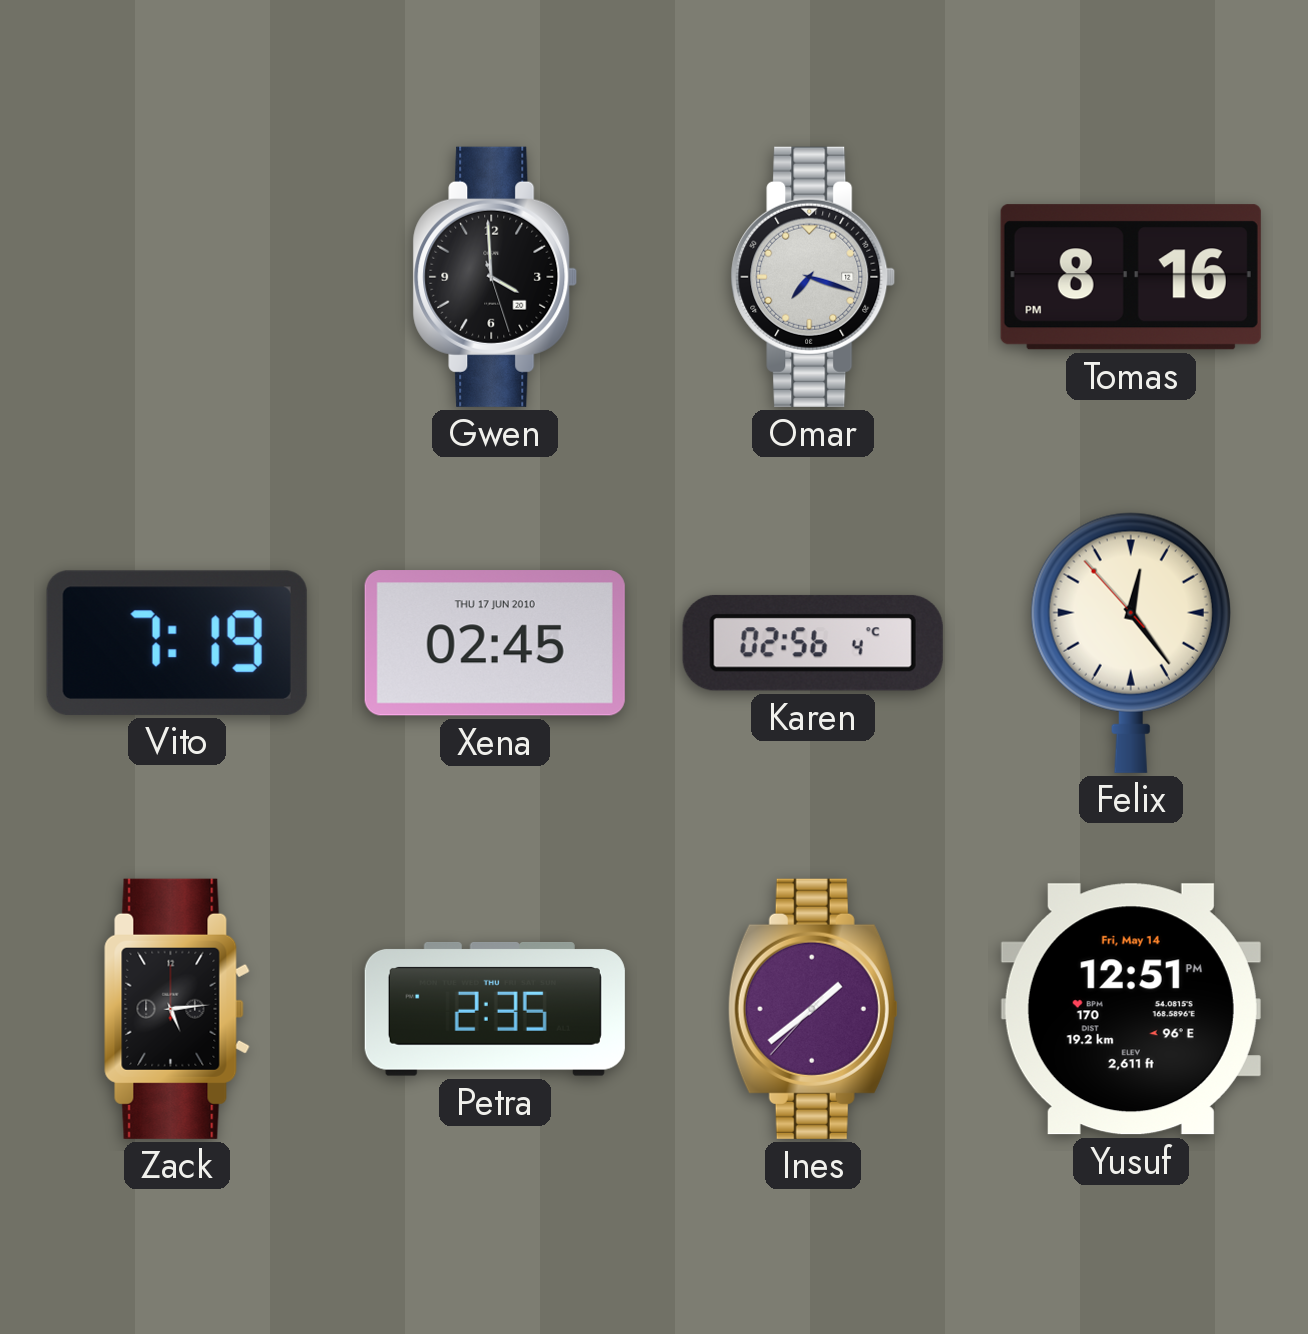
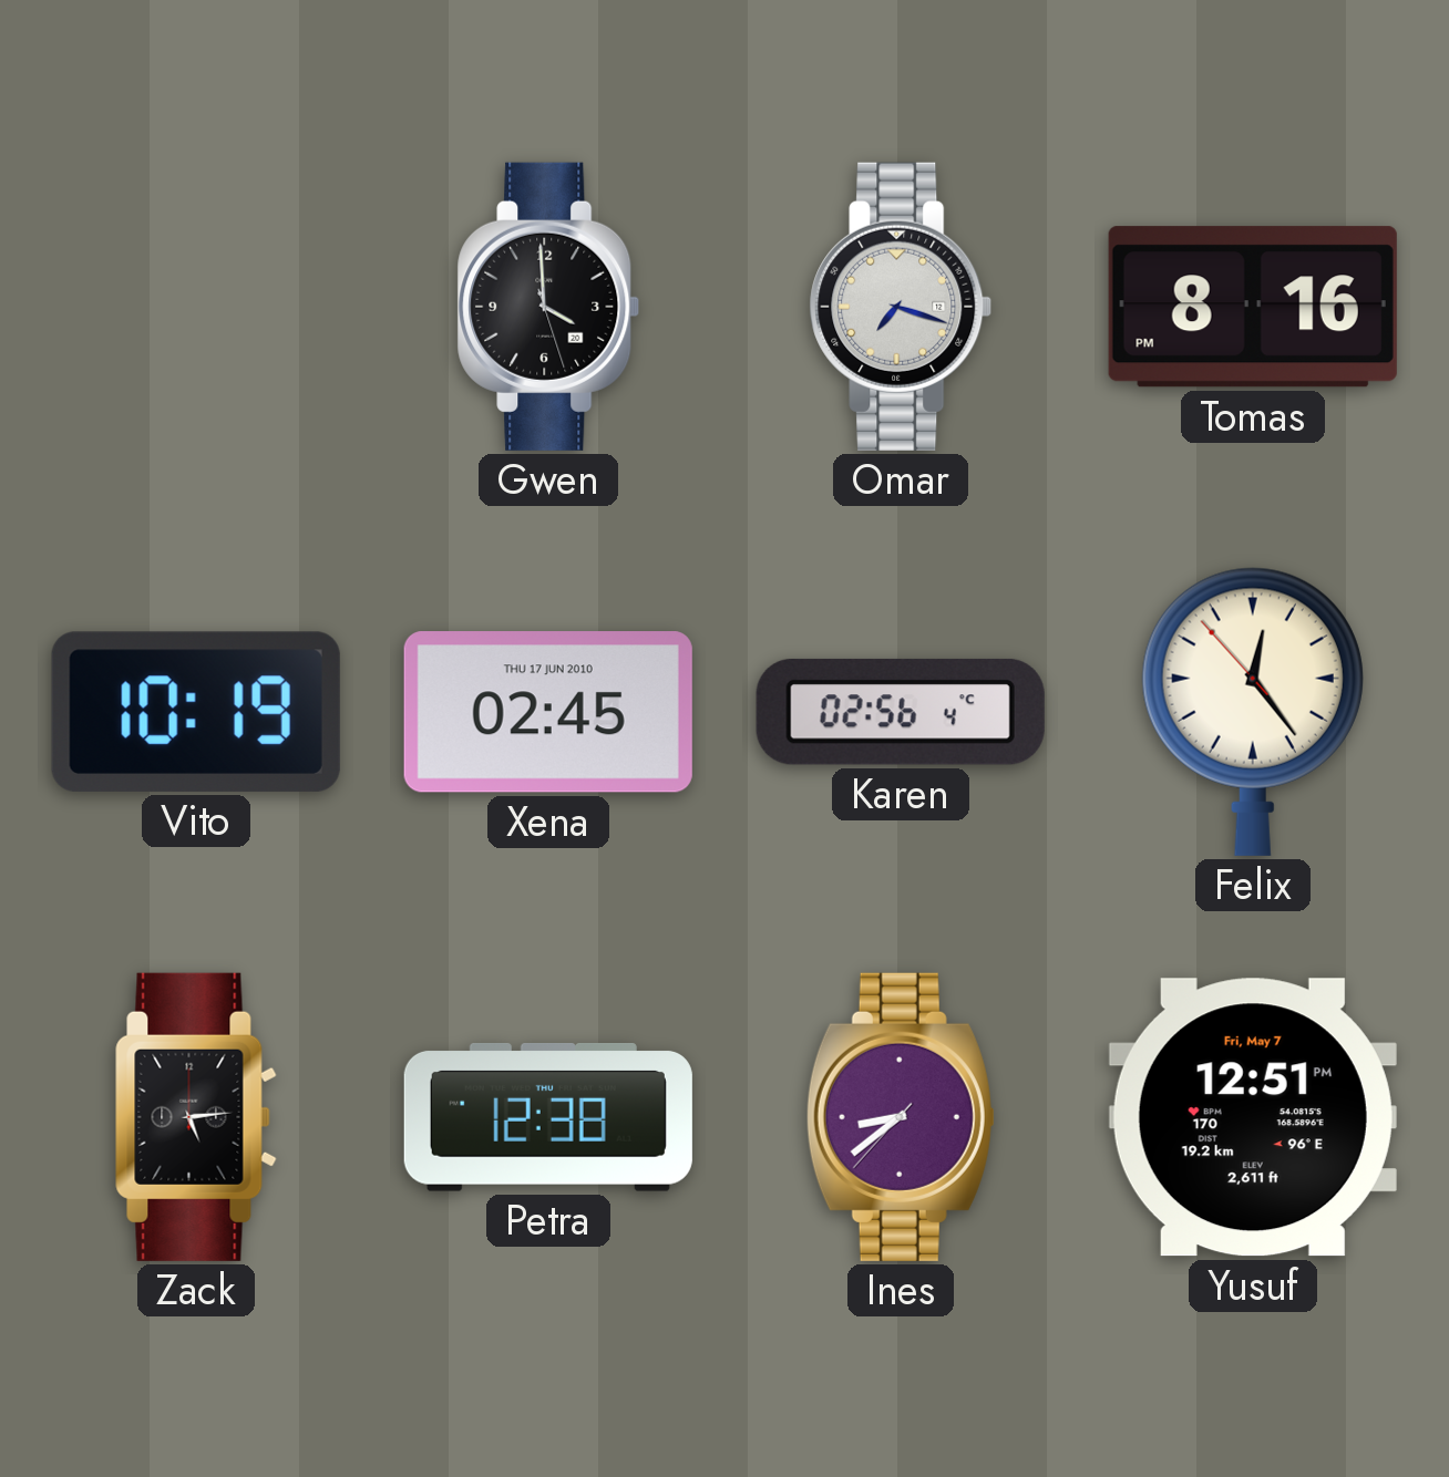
Vito: 7:19 -> 10:19
Petra: 2:35 -> 12:38
Ines: 1:38 -> 8:38
Yusuf date: Fri, May 14 -> Fri, May 7
